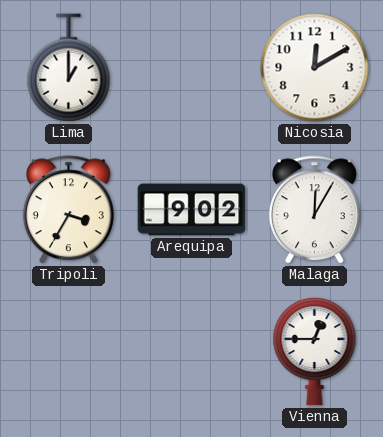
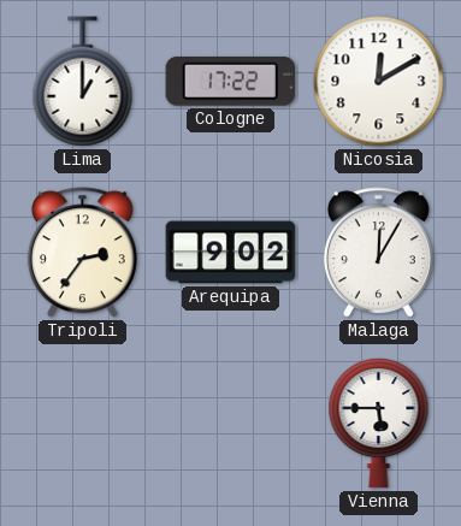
Cologne: none -> 17:22
Tripoli: 3:35 -> 2:36
Vienna: 12:45 -> 5:45
